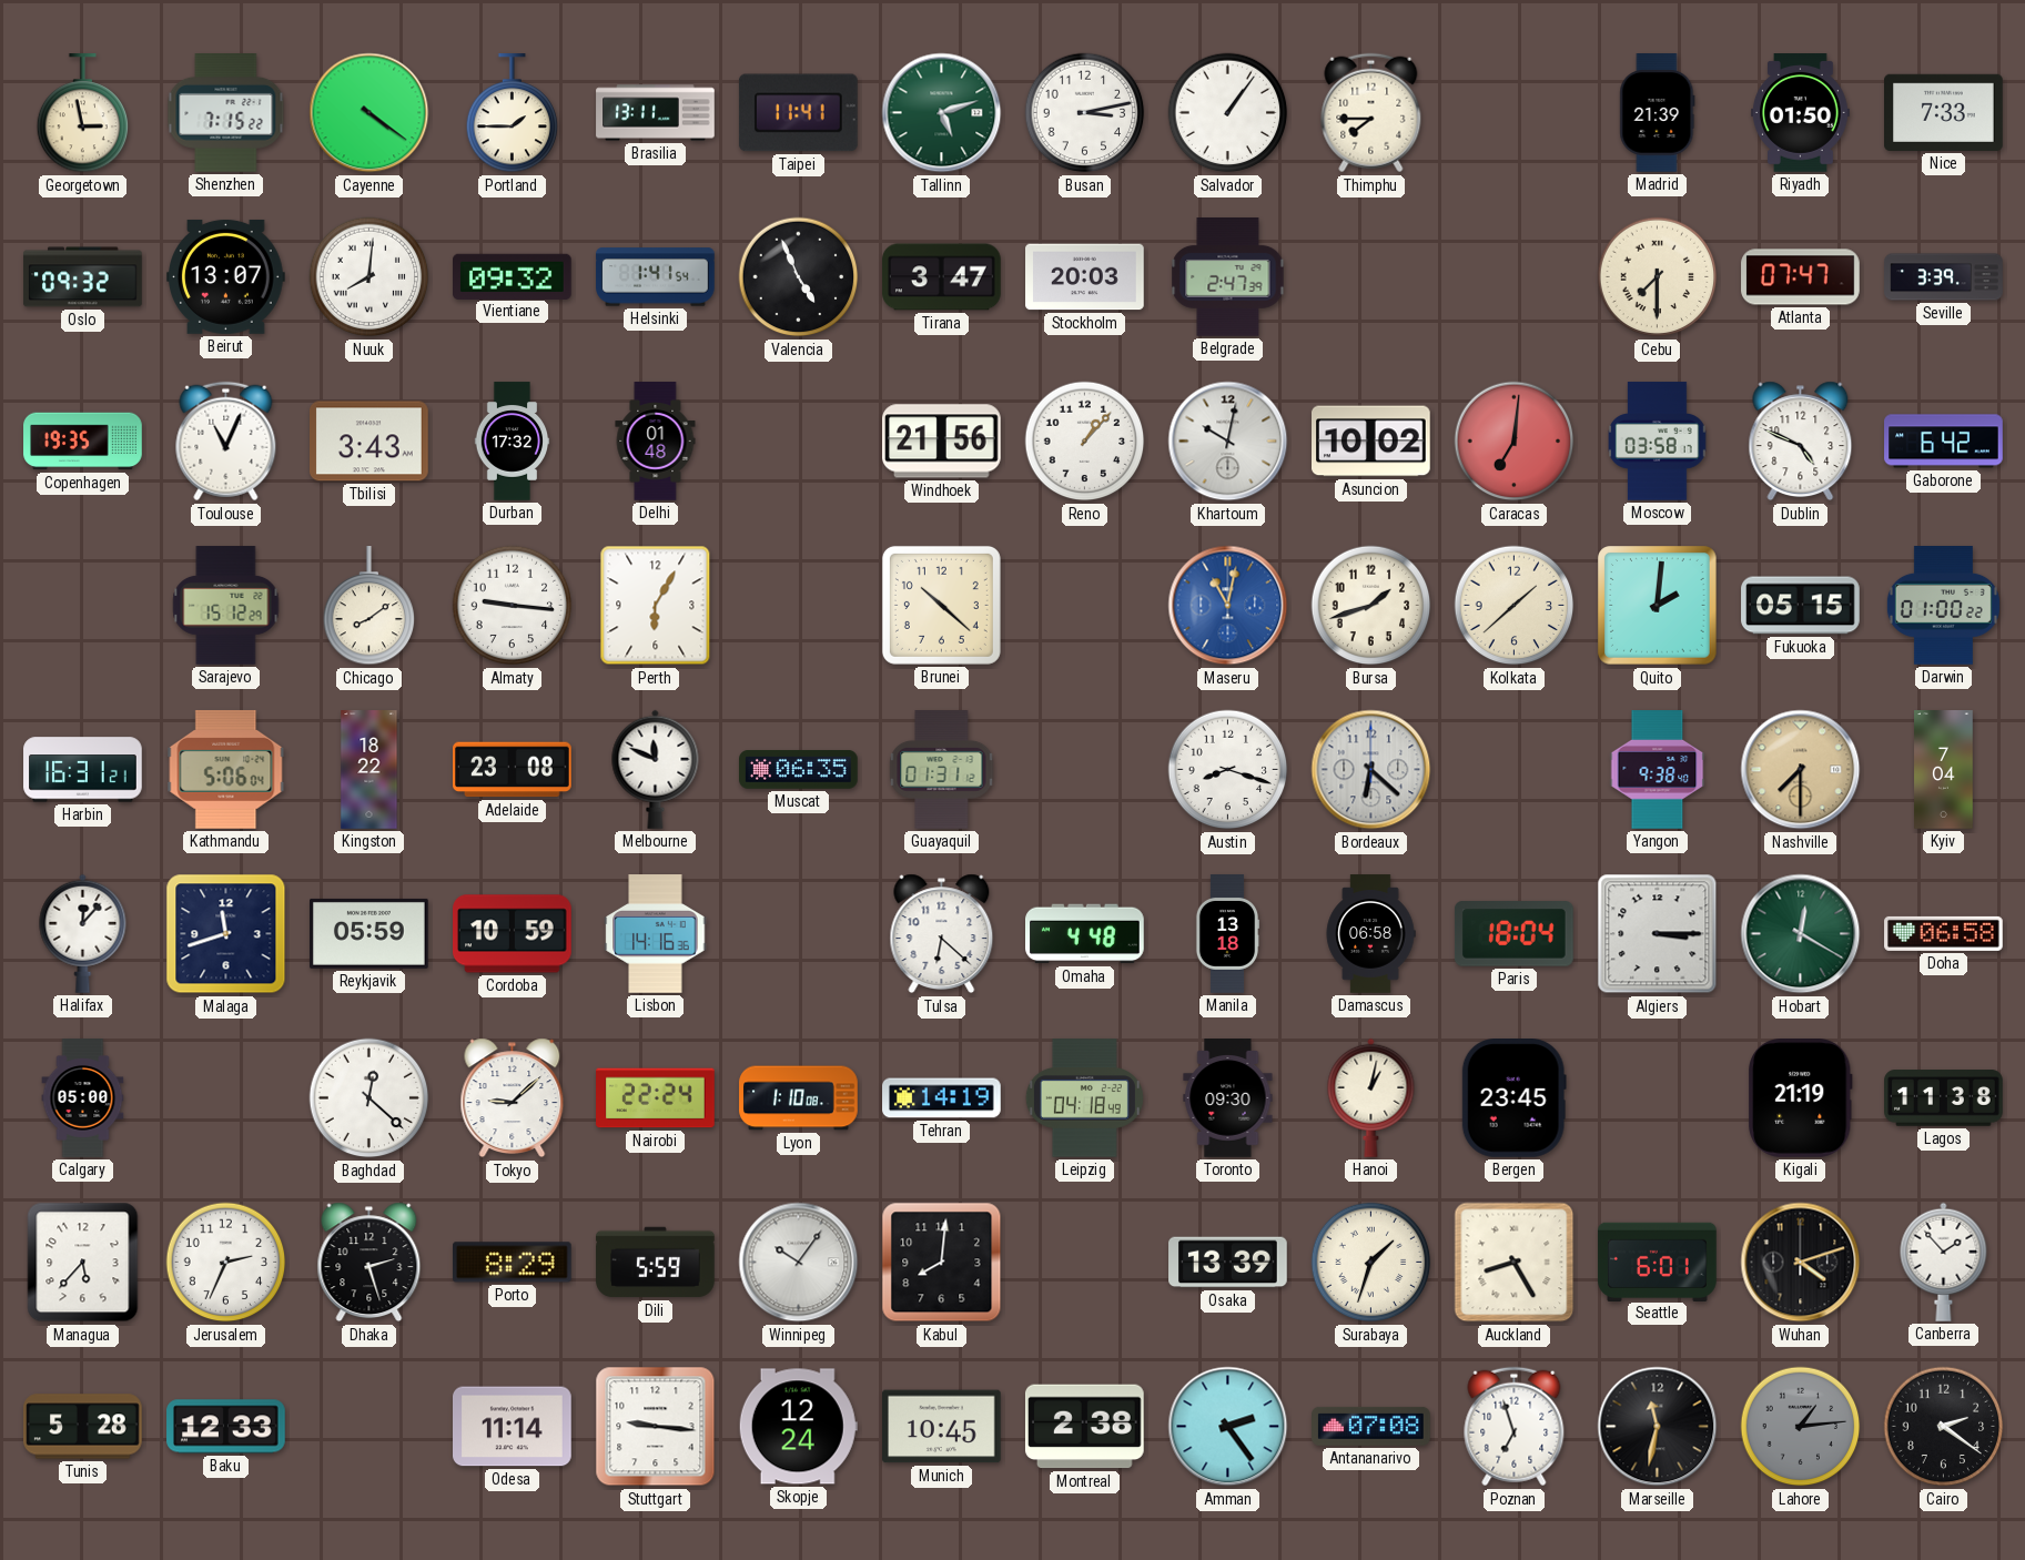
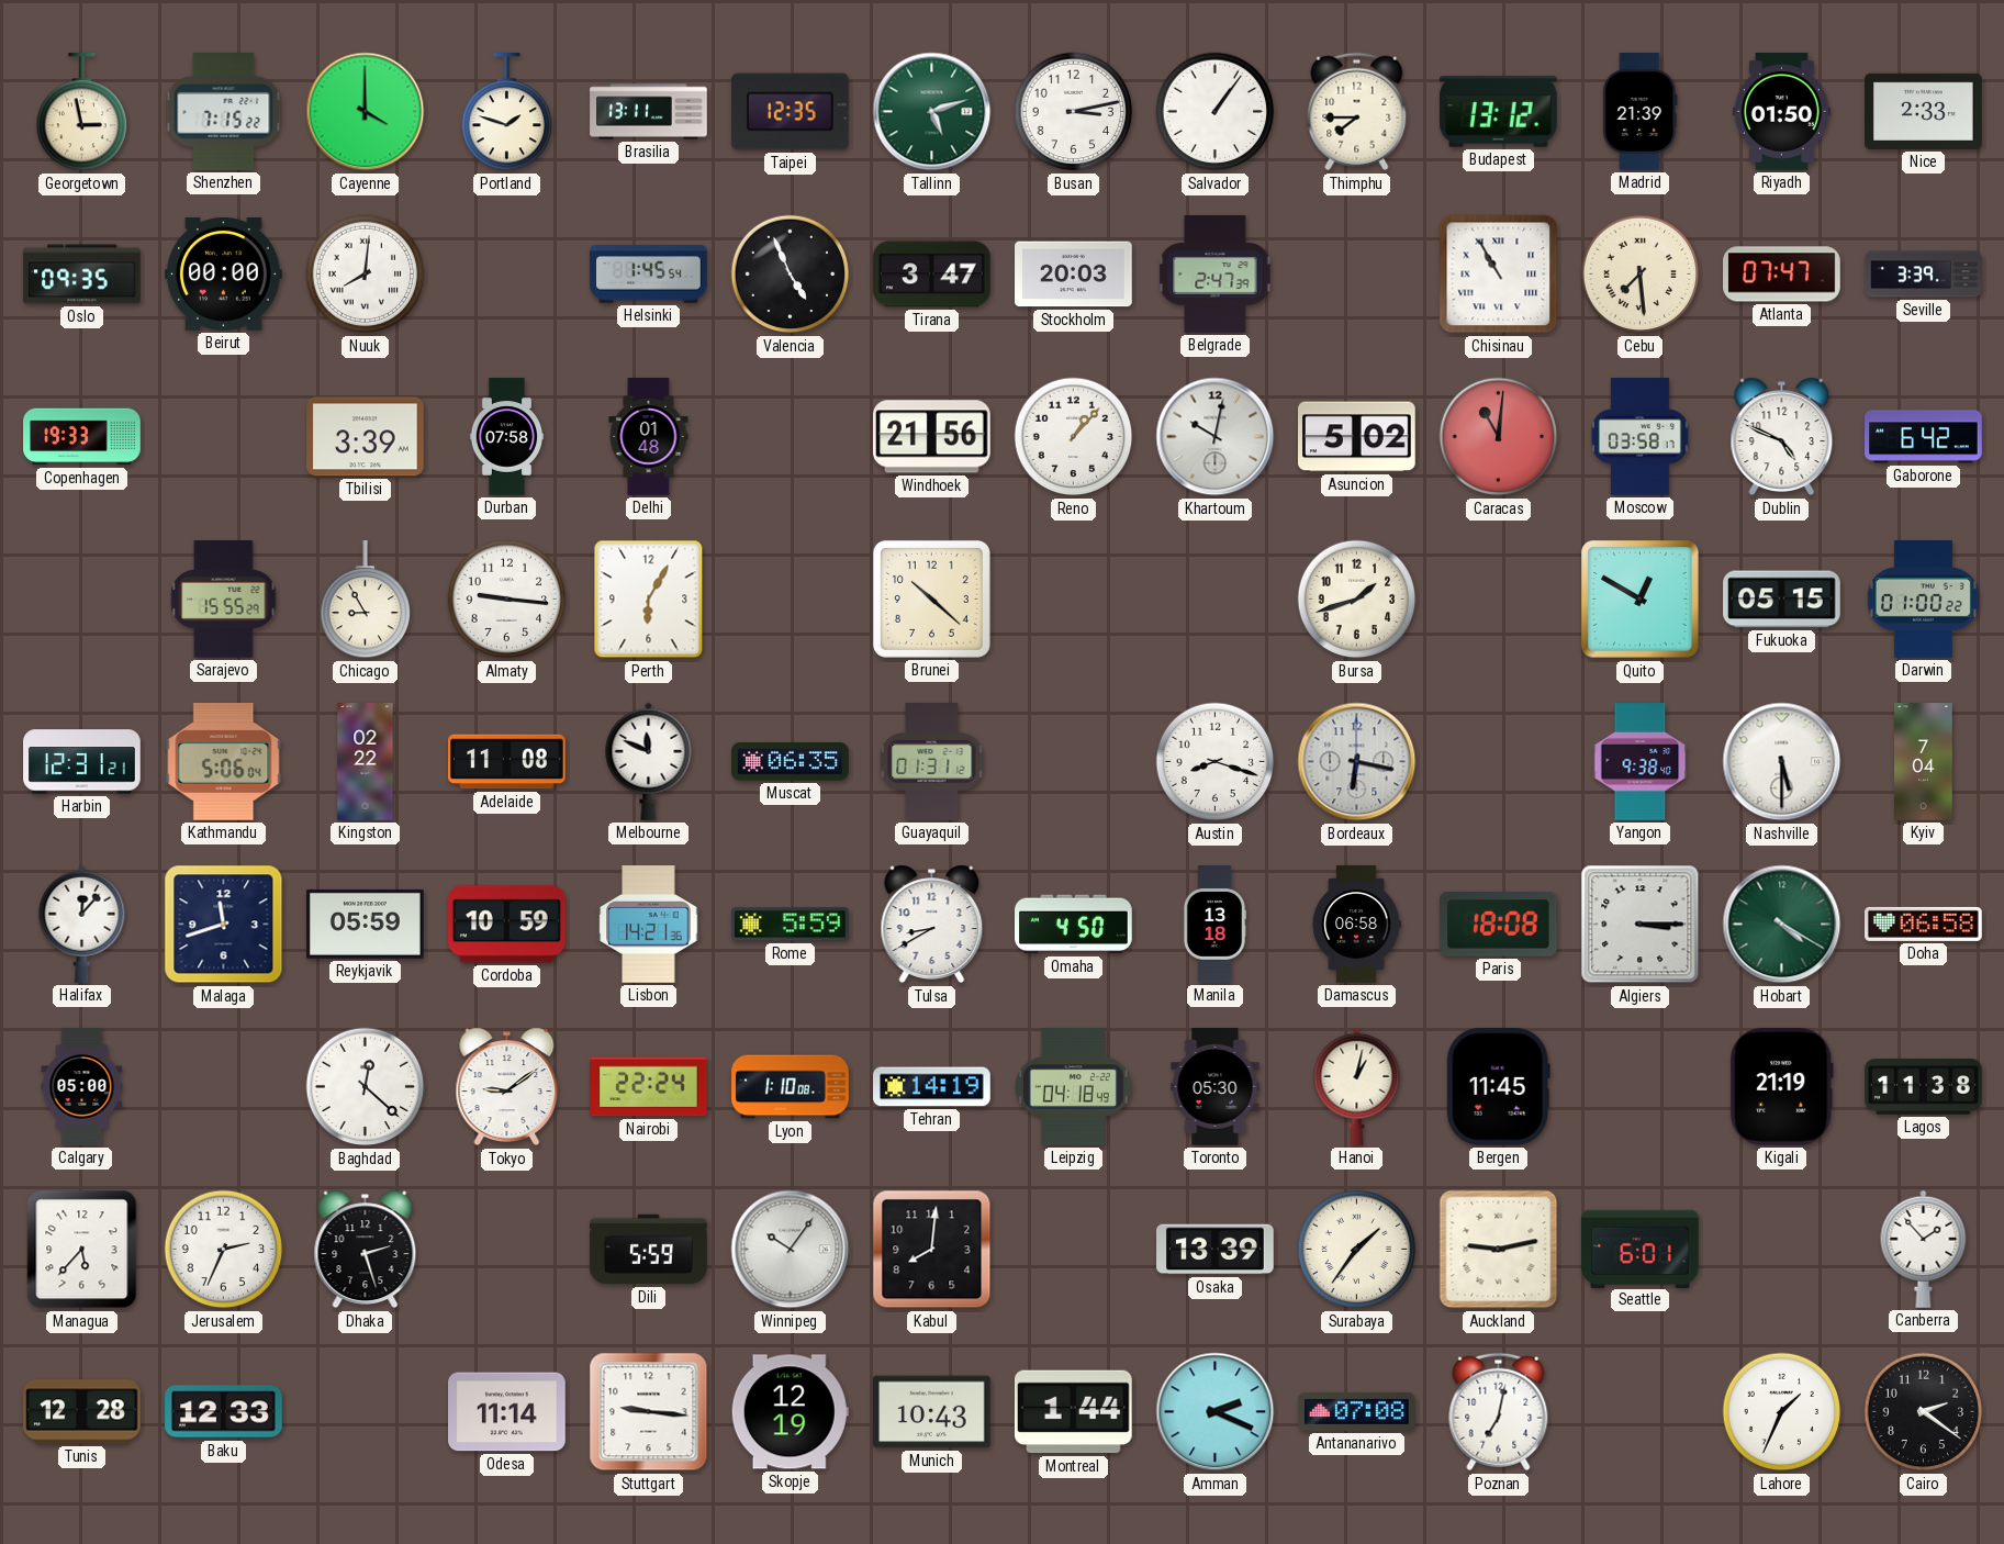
Cayenne: 4:21 -> 4:00
Portland: 1:45 -> 1:48
Taipei: 11:41 -> 12:35
Budapest: none -> 13:12
Nice: 7:33 -> 2:33
Oslo: 09:32 -> 09:35
Beirut: 13:07 -> 00:00
Vientiane: 09:32 -> none
Helsinki: 1:41 -> 1:45
Chisinau: none -> 10:55
Cebu: 7:30 -> 7:29
Copenhagen: 19:35 -> 19:33
Toulouse: 11:04 -> none
Tbilisi: 3:43 -> 3:39
Durban: 17:32 -> 07:58
Asuncion: 10:02 -> 5:02
Caracas: 7:01 -> 11:01
Sarajevo: 15:12 -> 15:55
Chicago: 8:09 -> 8:55
Maseru: 11:02 -> none
Kolkata: 1:38 -> none
Quito: 2:01 -> 12:50
Harbin: 16:31 -> 12:31
Kingston: 18:22 -> 02:22
Adelaide: 23:08 -> 11:08
Bordeaux: 6:22 -> 6:17
Nashville: 7:30 -> 5:30
Nashville dial: champagne -> white
Lisbon: 14:16 -> 14:21
Rome: none -> 5:59
Tulsa: 6:22 -> 8:40
Omaha: 4:48 -> 4:50
Paris: 18:04 -> 18:08
Hobart: 12:20 -> 4:20
Tokyo: 9:08 -> 9:09
Toronto: 09:30 -> 05:30
Bergen: 23:45 -> 11:45
Porto: 8:29 -> none
Surabaya: 1:33 -> 1:36
Auckland: 8:25 -> 9:13
Wuhan: 4:12 -> none
Tunis: 5:28 -> 12:28
Skopje: 12:24 -> 12:19
Munich: 10:45 -> 10:43
Montreal: 2:38 -> 1:44
Amman: 2:24 -> 2:19
Poznan: 6:57 -> 7:02
Marseille: 11:32 -> none
Lahore: 1:14 -> 1:34
Lahore dial: grey -> white
